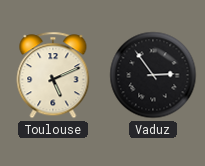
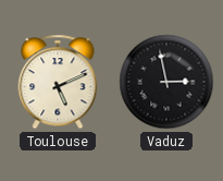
Vaduz: 2:54 -> 2:58
